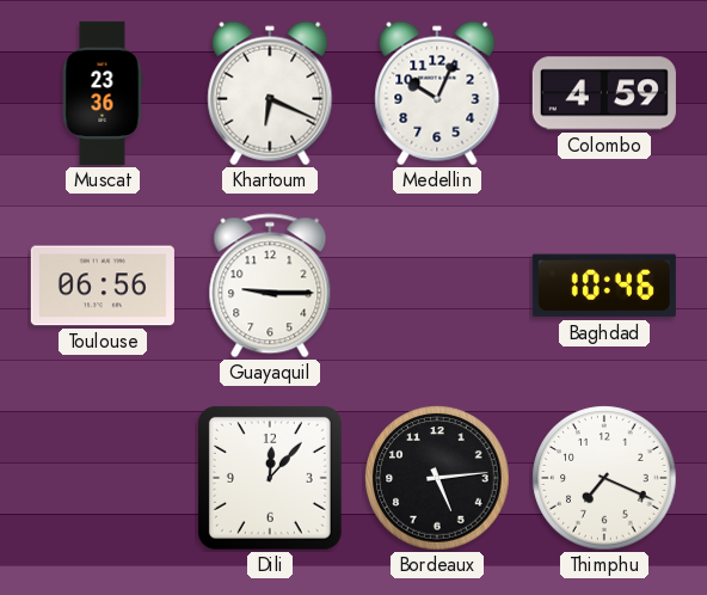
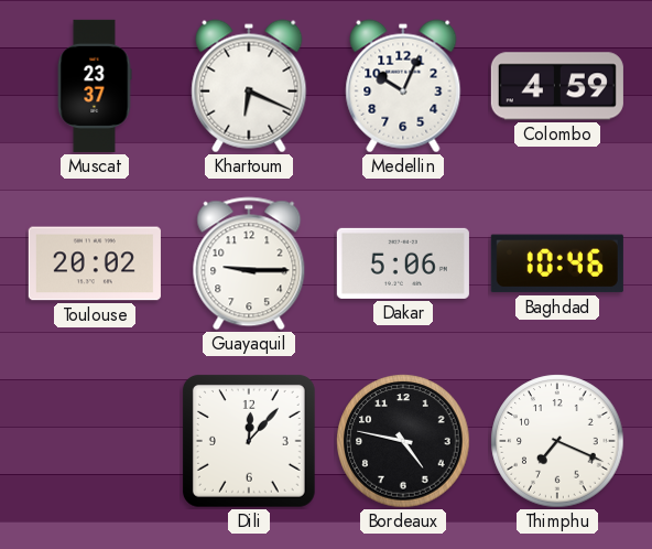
Muscat: 23:36 -> 23:37
Toulouse: 06:56 -> 20:02
Dakar: none -> 5:06
Bordeaux: 5:14 -> 4:47
